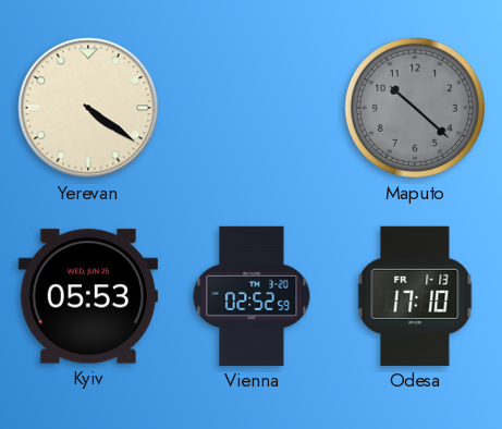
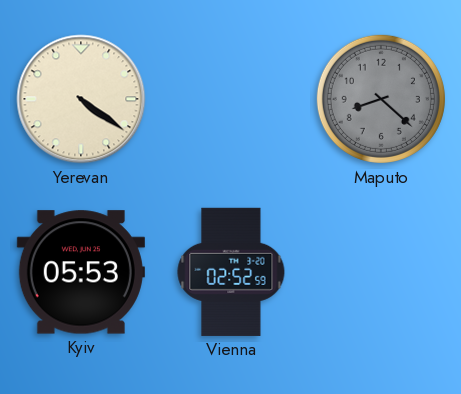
Maputo: 10:22 -> 8:22
Odesa: 17:10 -> none
